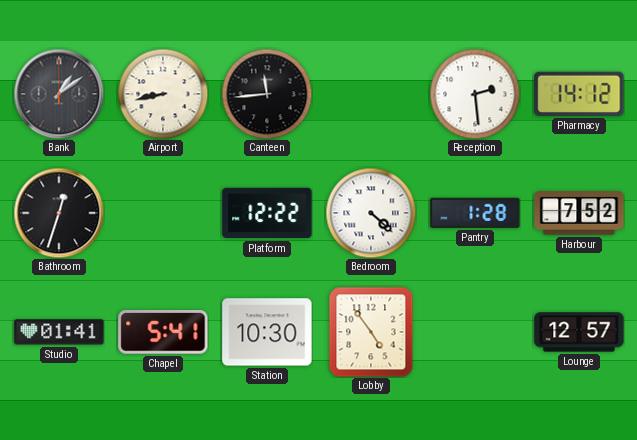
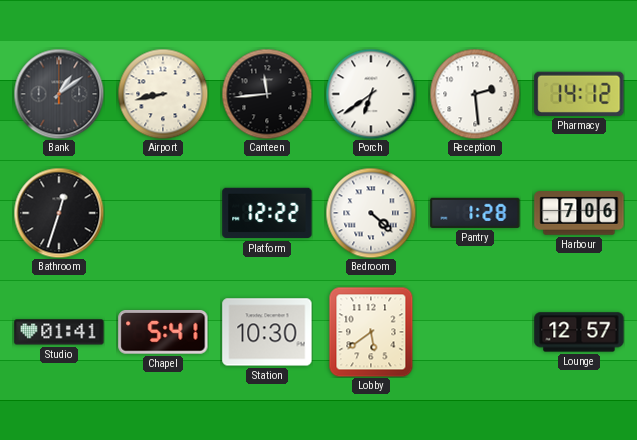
Porch: none -> 6:39
Harbour: 7:52 -> 7:06
Lobby: 4:54 -> 5:39
